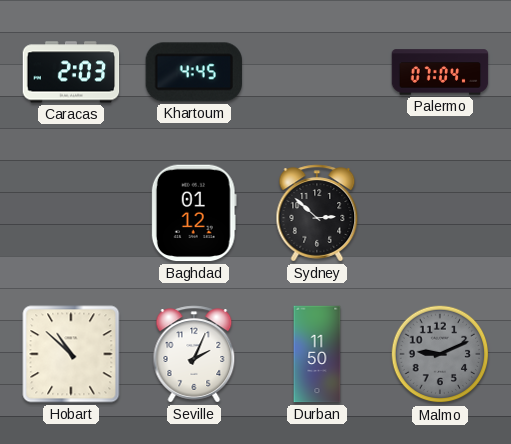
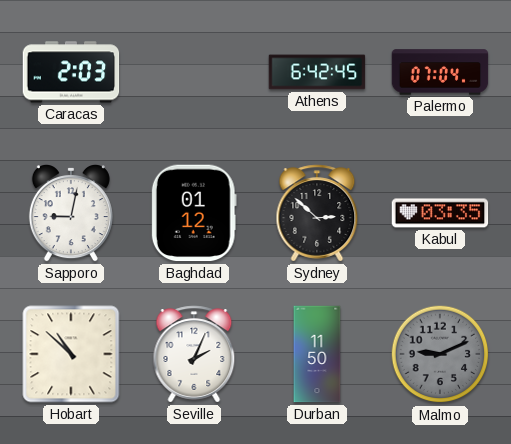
Khartoum: 4:45 -> none
Athens: none -> 6:42
Sapporo: none -> 9:02
Kabul: none -> 03:35
